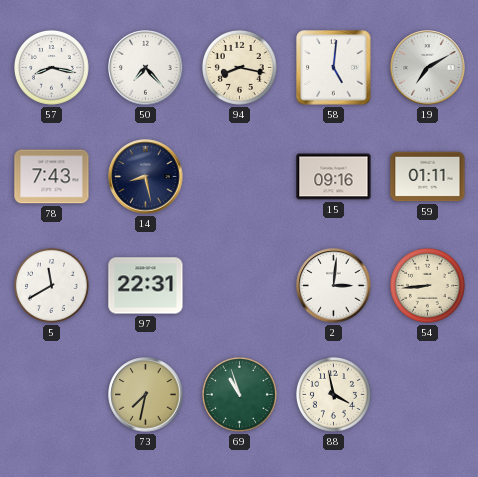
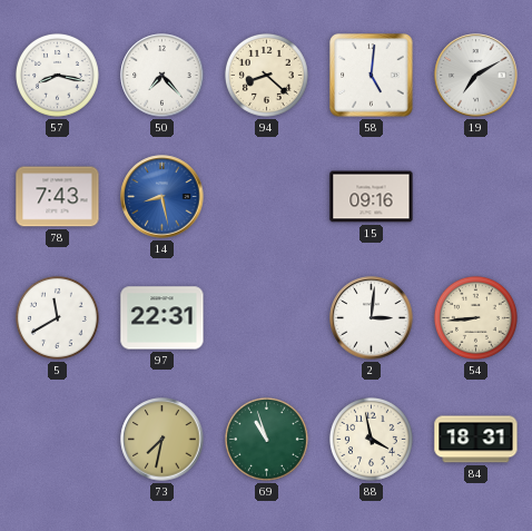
94: 8:17 -> 8:22
14 dial: navy -> blue
59: 01:11 -> none
84: none -> 18:31
